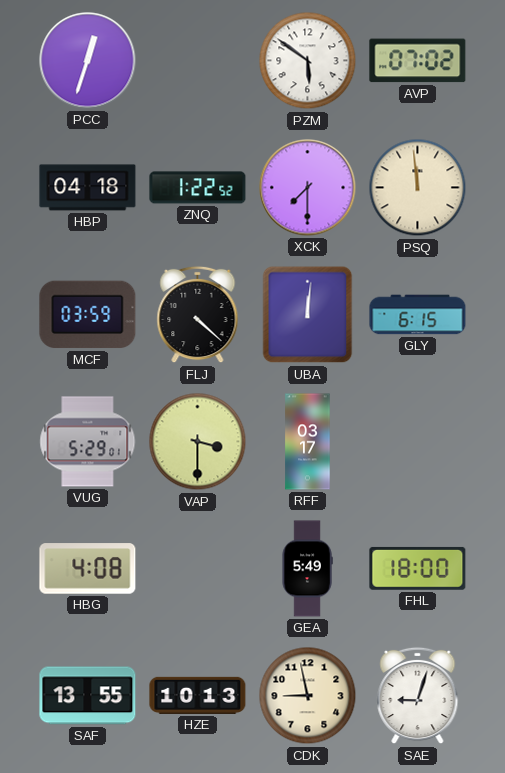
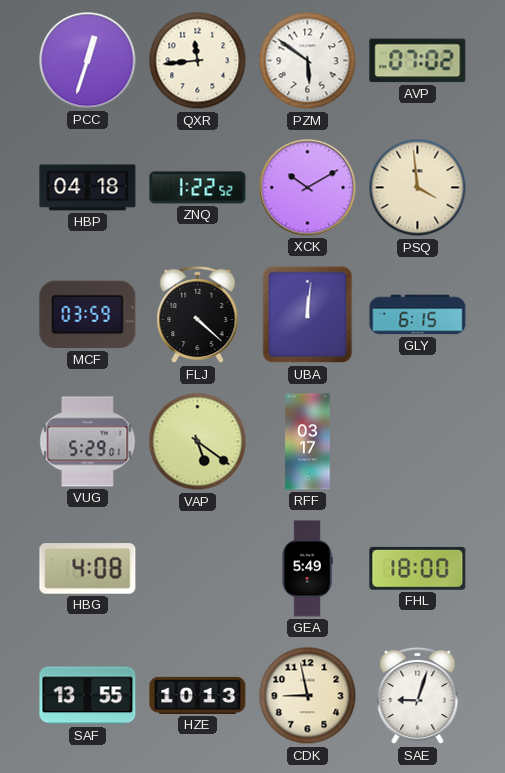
QXR: none -> 11:44
XCK: 7:30 -> 10:10
PSQ: 11:59 -> 3:59
VAP: 3:30 -> 5:21
